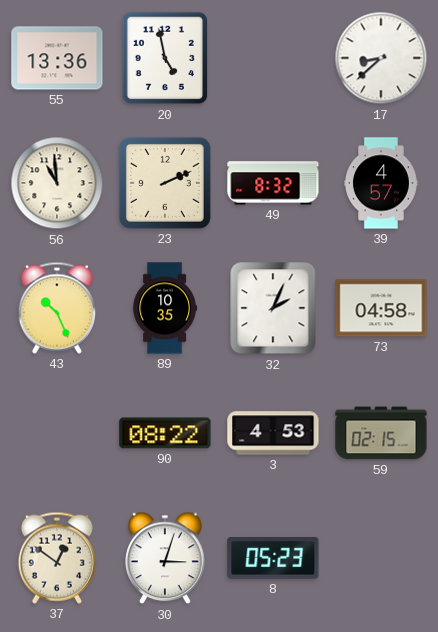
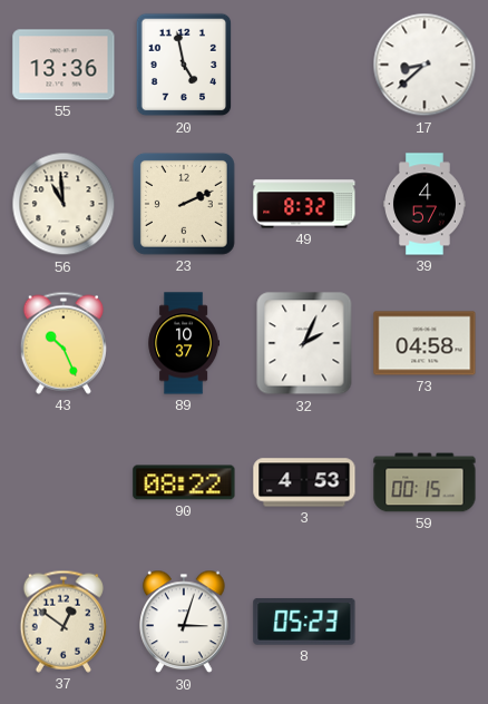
89: 10:35 -> 10:37
59: 02:15 -> 00:15
